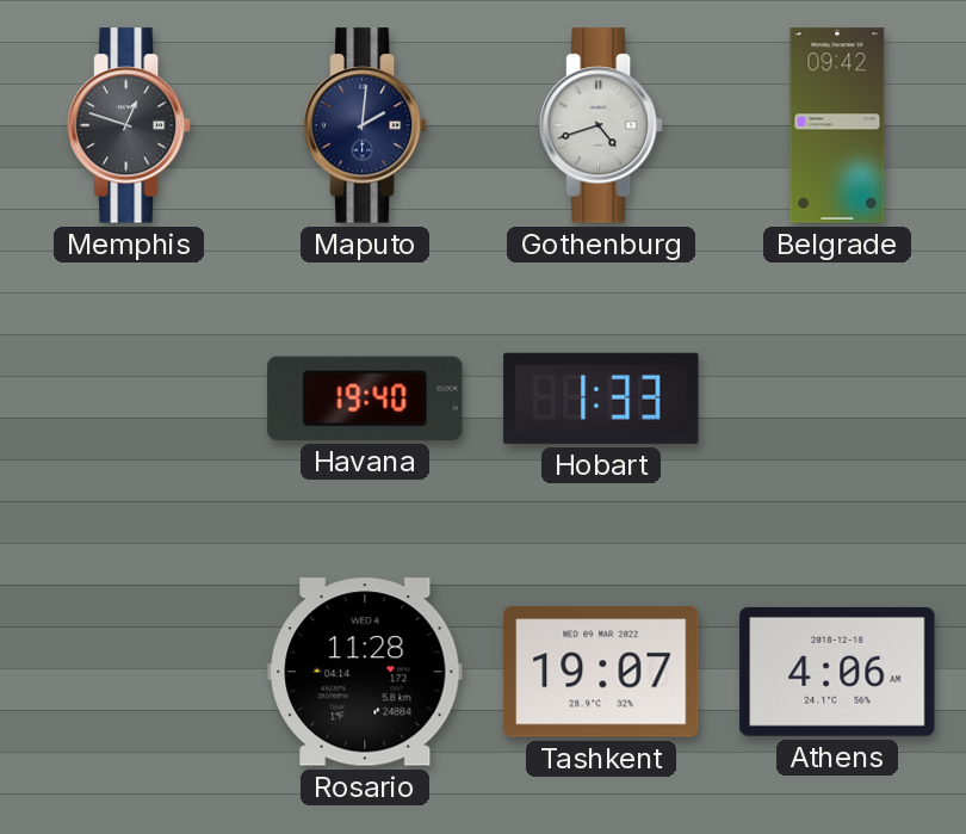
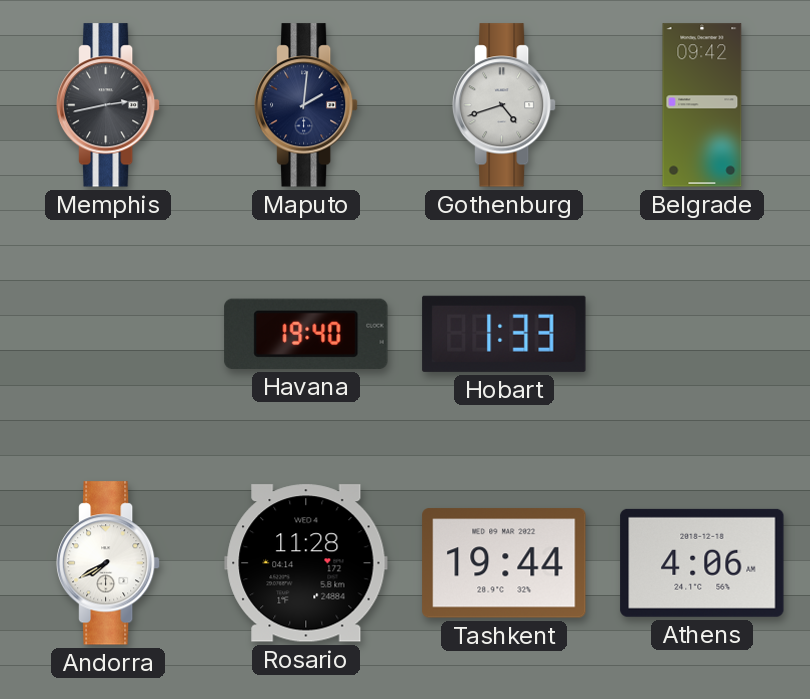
Memphis: 12:48 -> 2:43
Andorra: none -> 7:40
Tashkent: 19:07 -> 19:44
